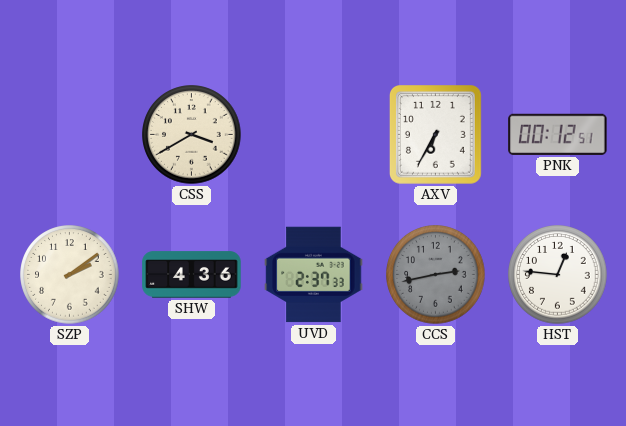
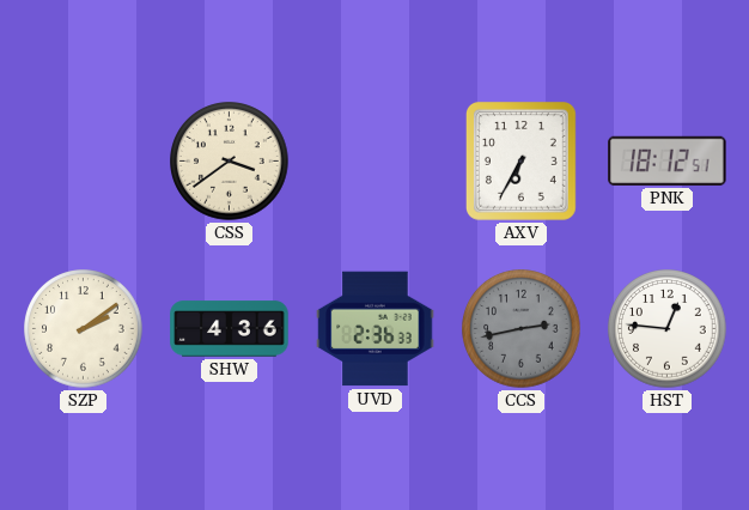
CSS: 3:40 -> 3:39
PNK: 00:12 -> 18:12
UVD: 2:37 -> 2:36
